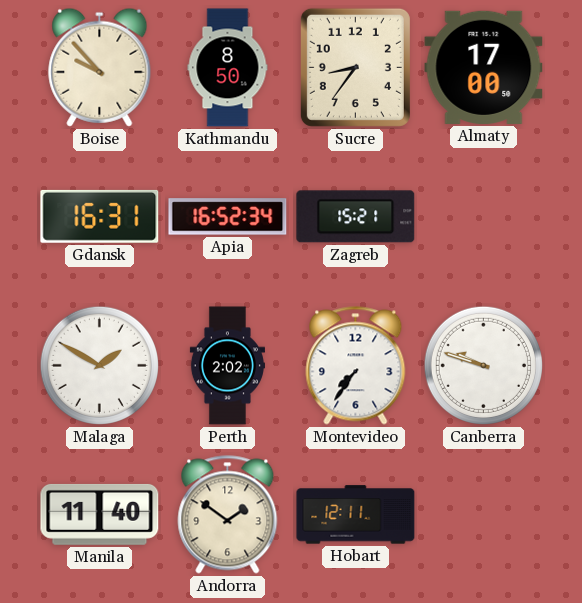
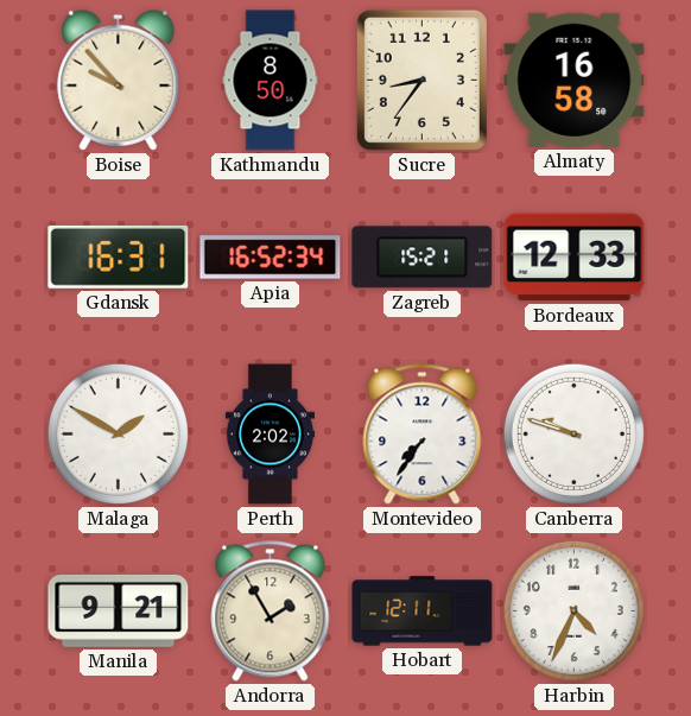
Almaty: 17:00 -> 16:58
Bordeaux: none -> 12:33
Manila: 11:40 -> 9:21
Andorra: 1:51 -> 1:55
Harbin: none -> 4:34
